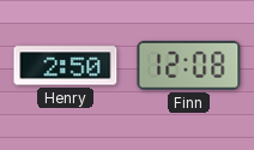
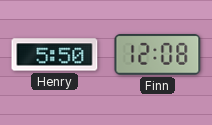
Henry: 2:50 -> 5:50
